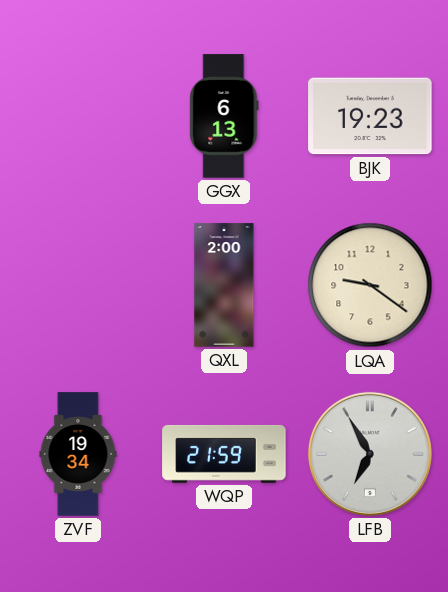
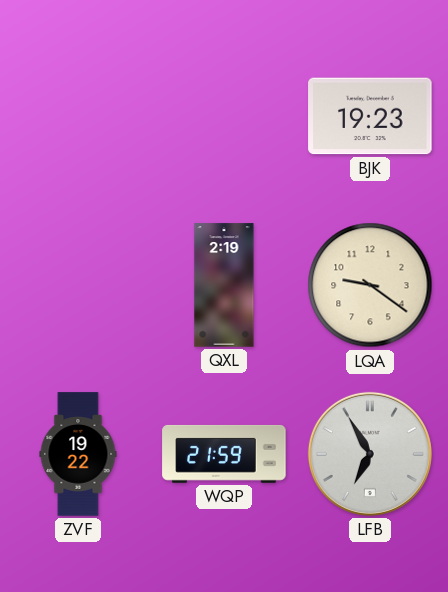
GGX: 6:13 -> none
QXL: 2:00 -> 2:19
ZVF: 19:34 -> 19:22
